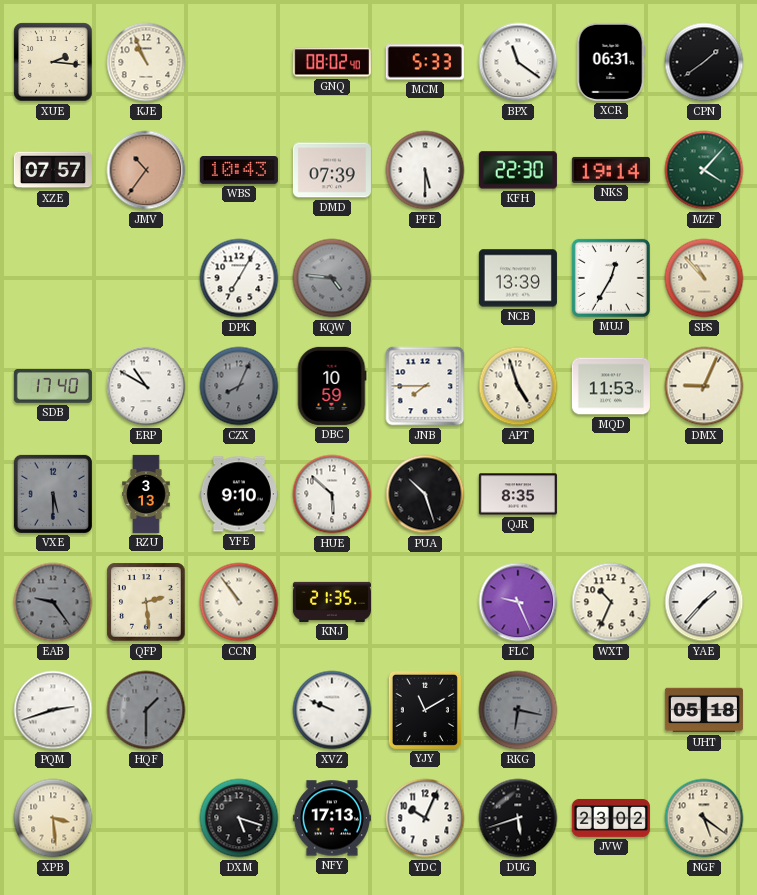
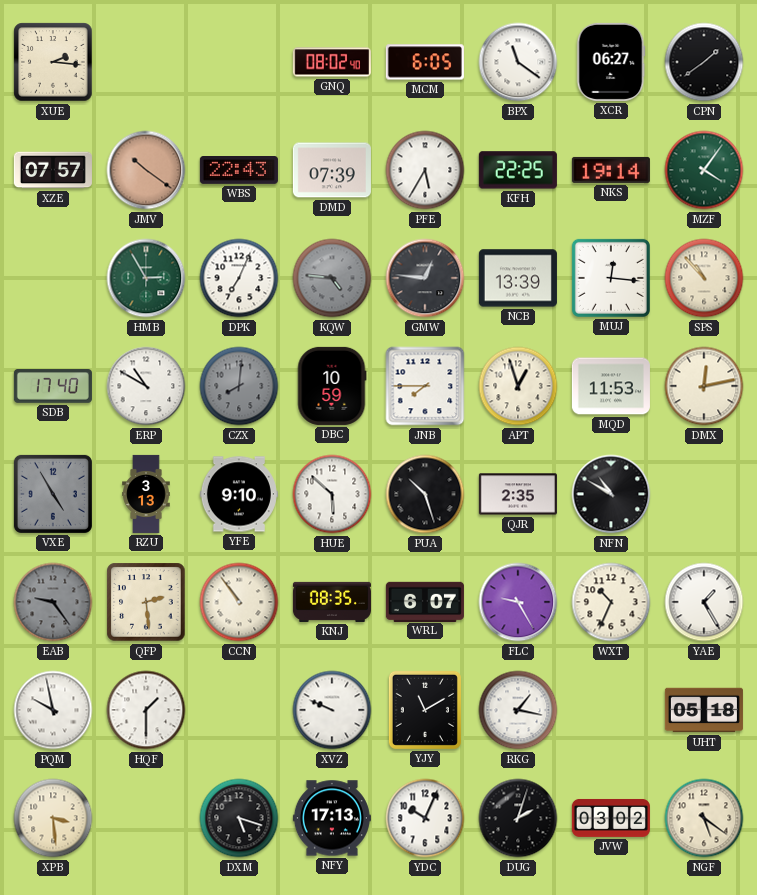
KJE: 10:56 -> none
MCM: 5:33 -> 6:05
XCR: 06:31 -> 06:27
JMV: 10:36 -> 10:21
WBS: 10:43 -> 22:43
PFE: 5:30 -> 5:35
KFH: 22:30 -> 22:25
MZF: 4:07 -> 4:06
HMB: none -> 2:55
DPK: 7:05 -> 7:04
GMW: none -> 12:46
MUJ: 12:35 -> 12:16
CZX: 8:04 -> 8:01
APT: 4:57 -> 12:57
DMX: 9:04 -> 12:13
VXE: 5:30 -> 4:55
QJR: 8:35 -> 2:35
NFN: none -> 10:50
KNJ: 21:35 -> 08:35
WRL: none -> 6:07
FLC: 9:26 -> 9:25
YAE: 1:37 -> 1:25
PQM: 2:42 -> 9:58
HQF dial: grey -> white
RKG: 6:17 -> 1:17
RKG dial: grey -> white
DUG: 5:42 -> 2:03
JVW: 23:02 -> 03:02
